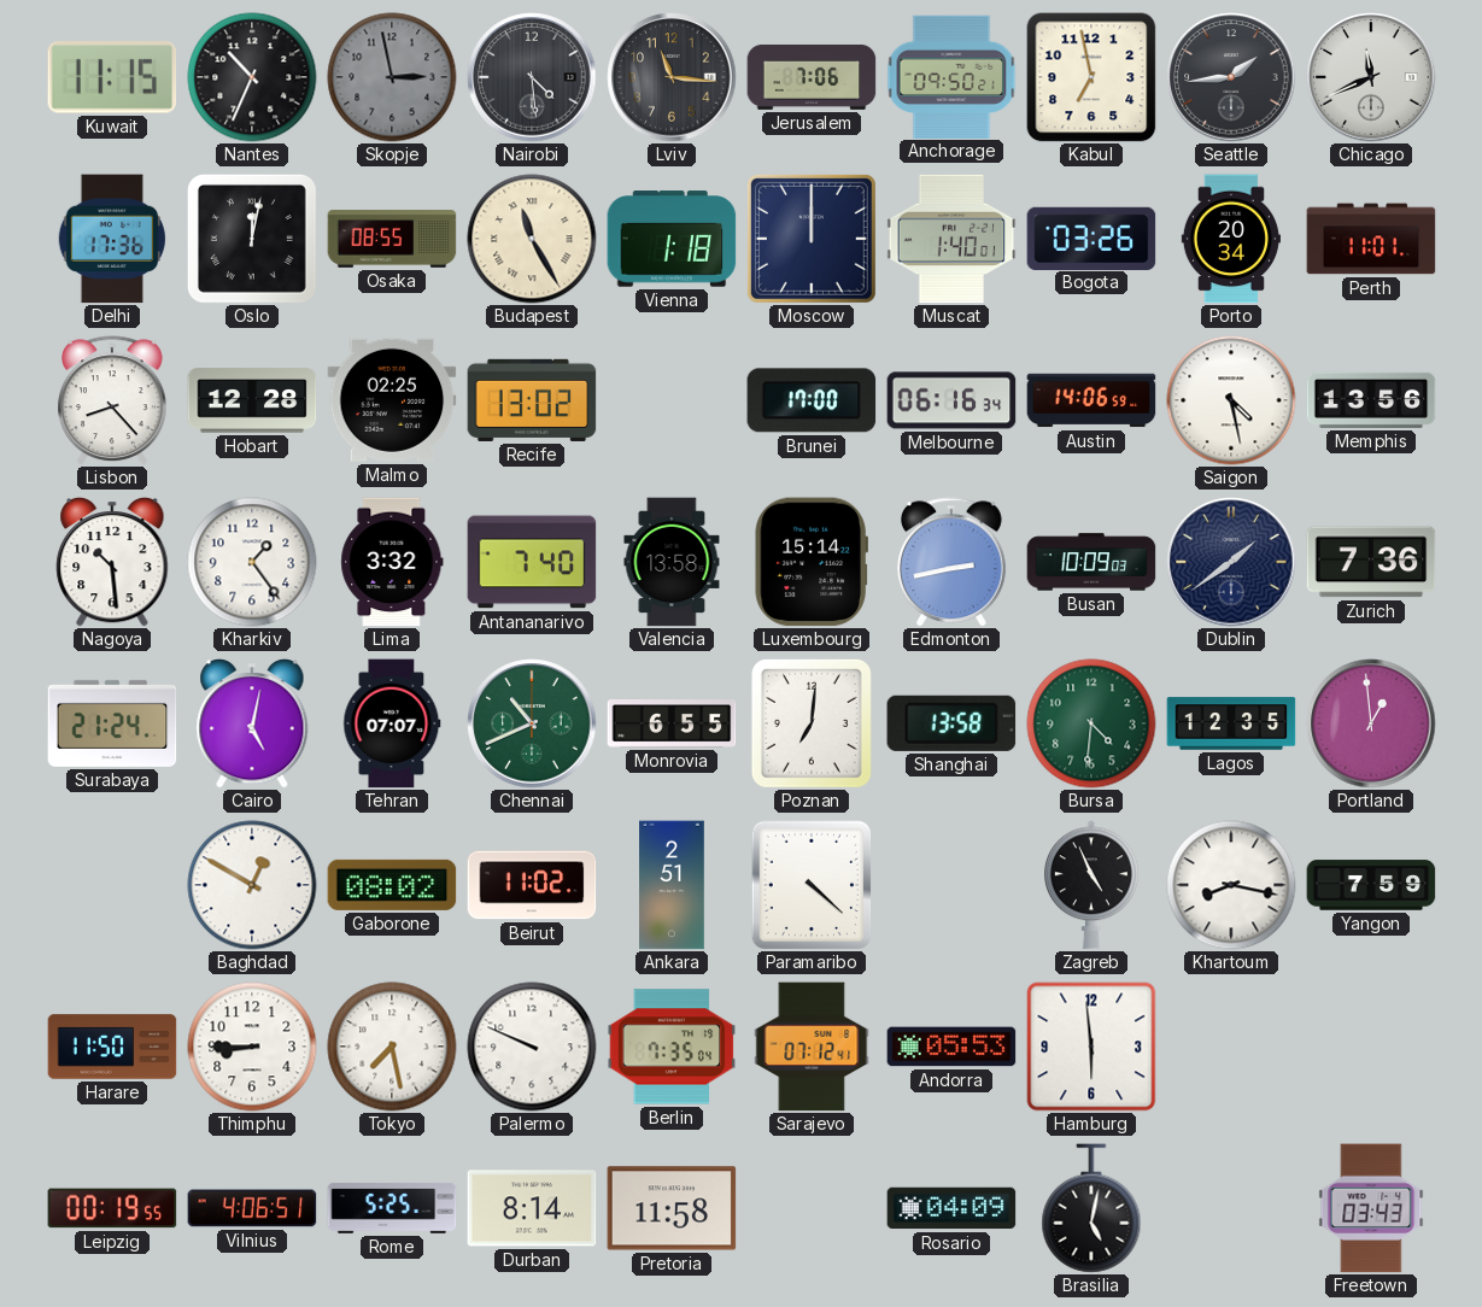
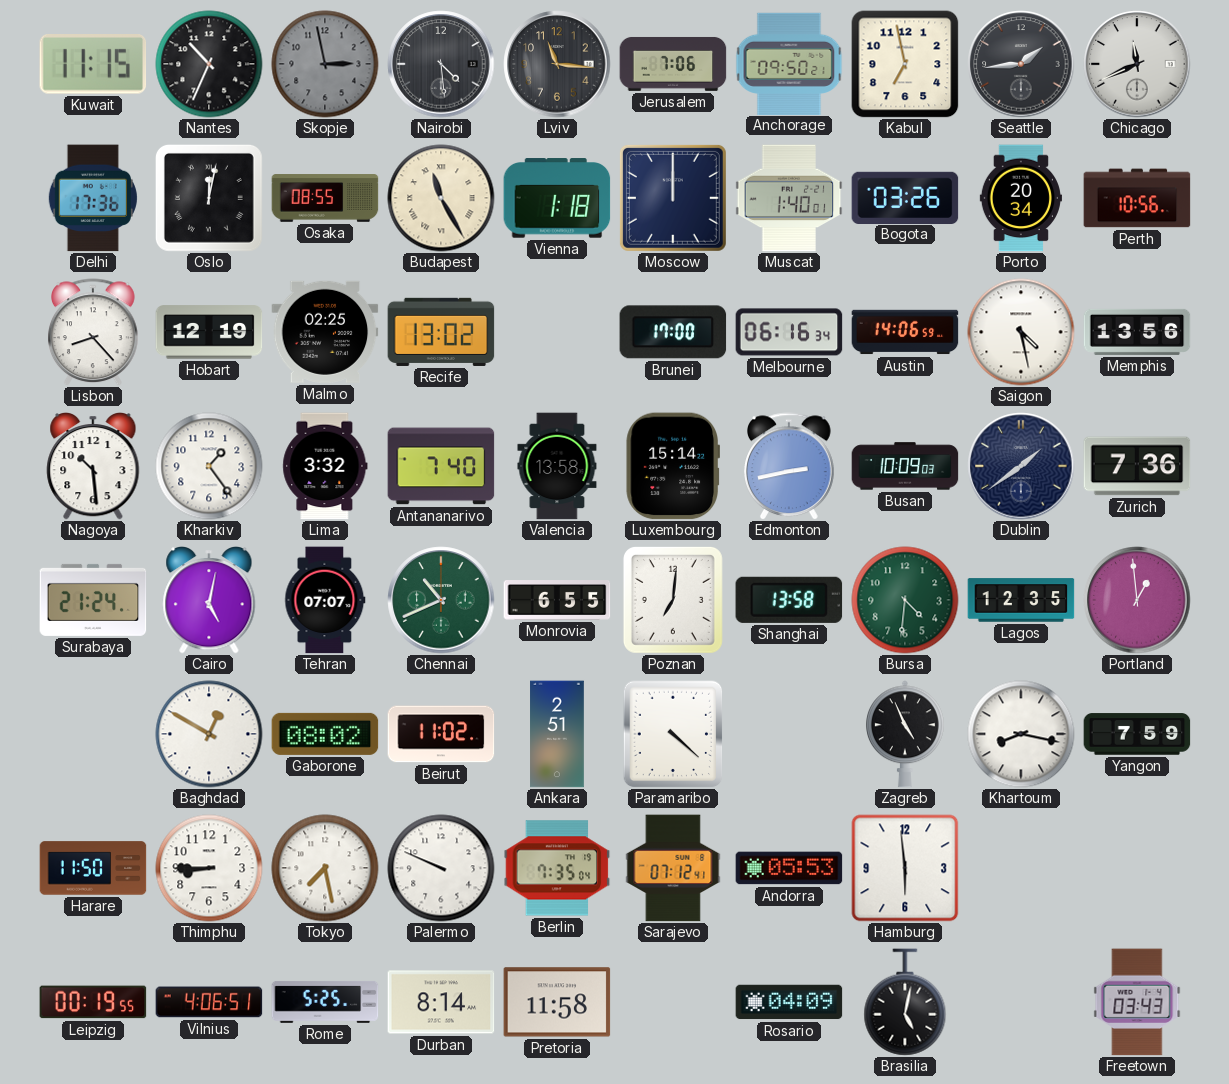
Perth: 11:01 -> 10:56
Hobart: 12:28 -> 12:19
